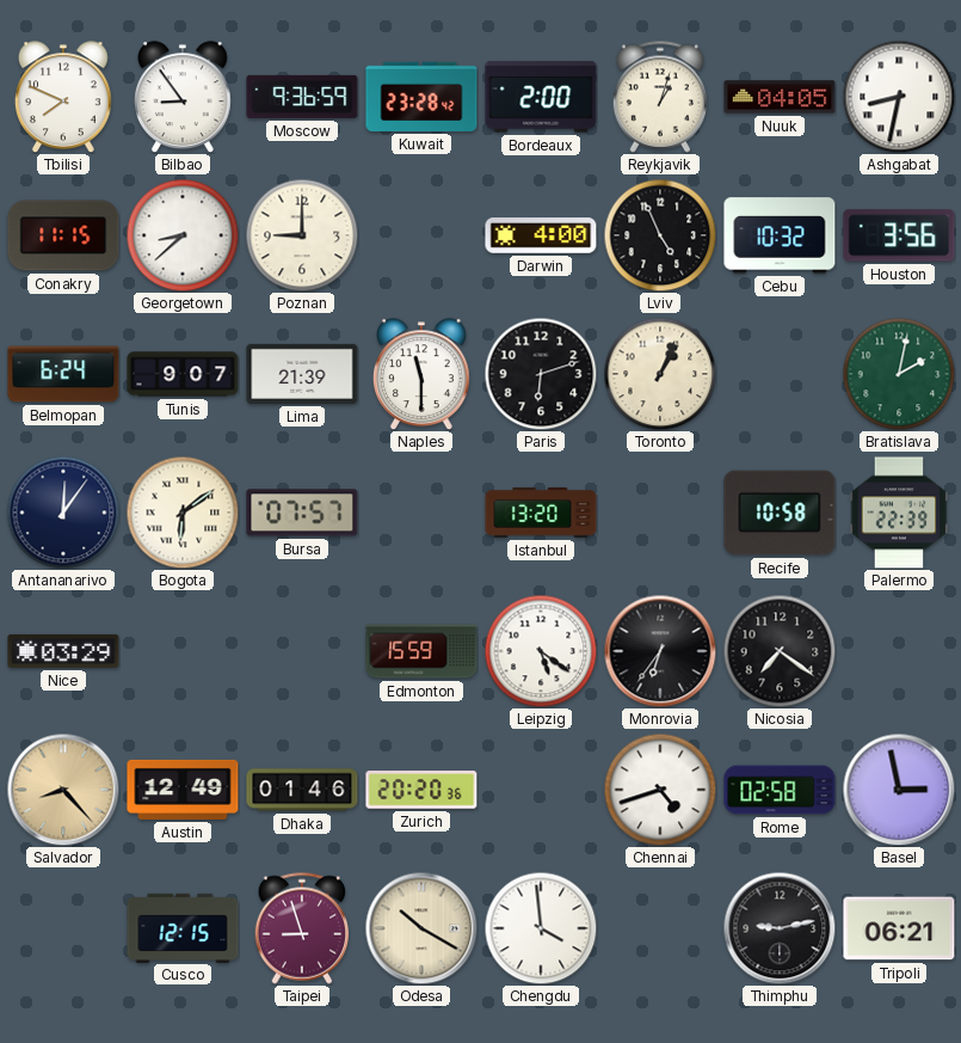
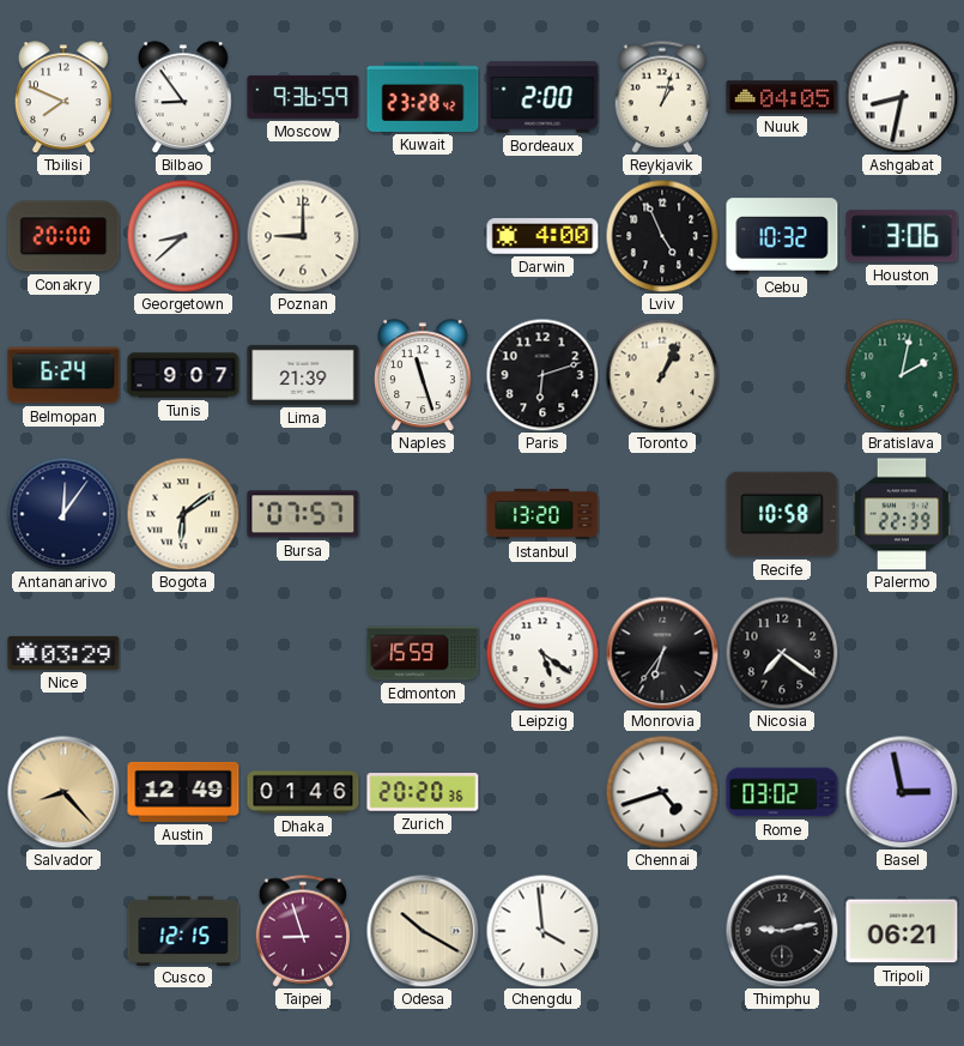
Conakry: 11:15 -> 20:00
Houston: 3:56 -> 3:06
Naples: 11:30 -> 11:27
Rome: 02:58 -> 03:02
